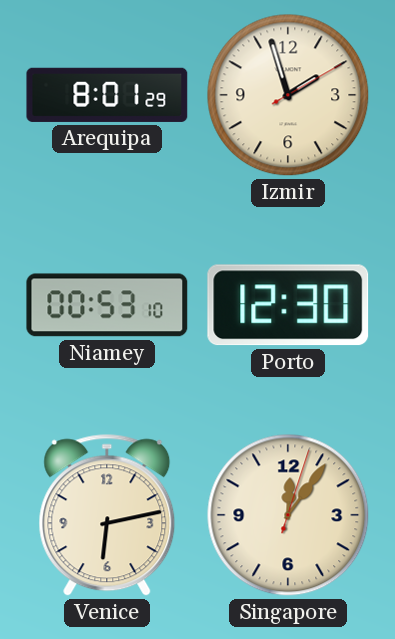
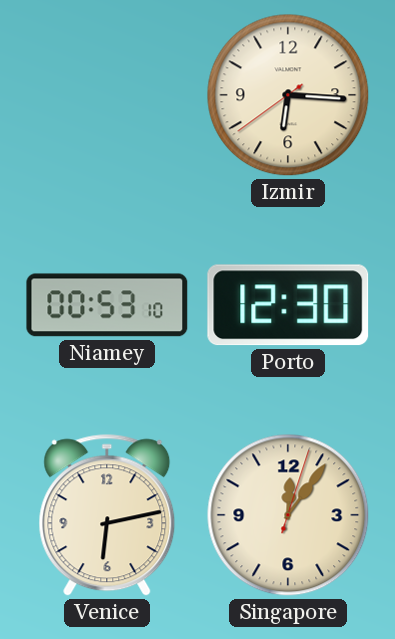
Arequipa: 8:01 -> none
Izmir: 1:57 -> 6:15
